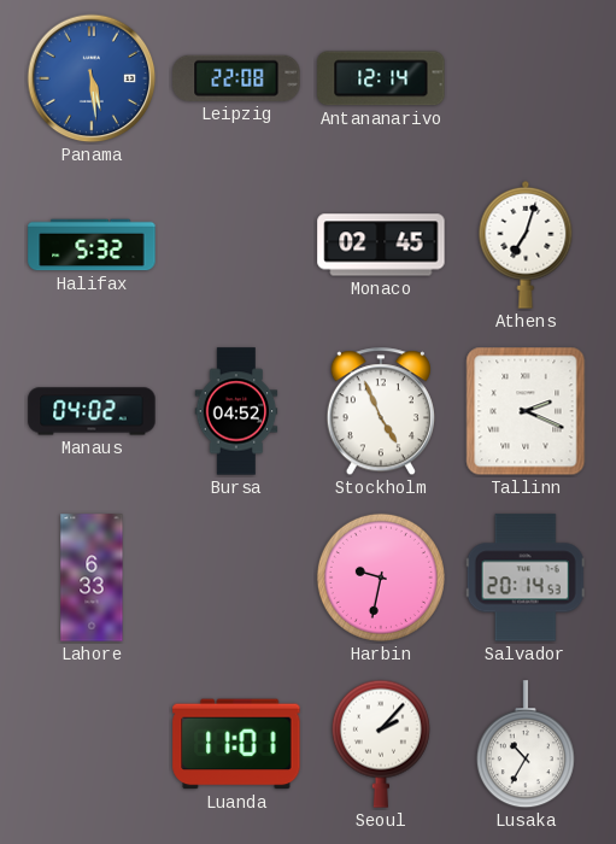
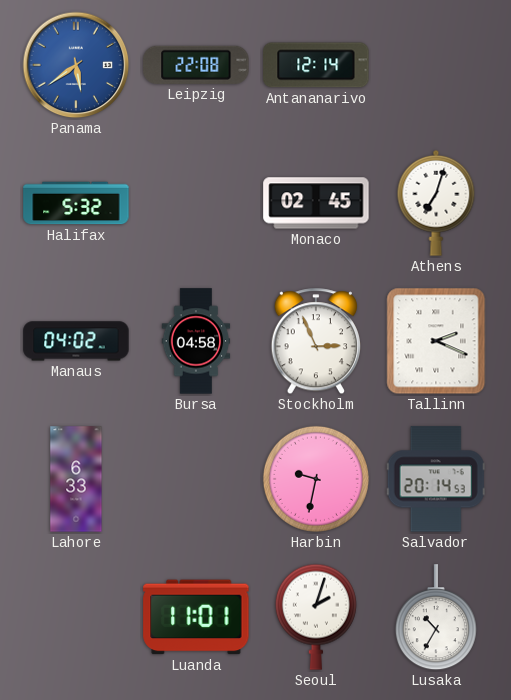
Panama: 5:29 -> 5:39
Bursa: 04:52 -> 04:58
Stockholm: 4:56 -> 2:56
Seoul: 2:07 -> 2:03
